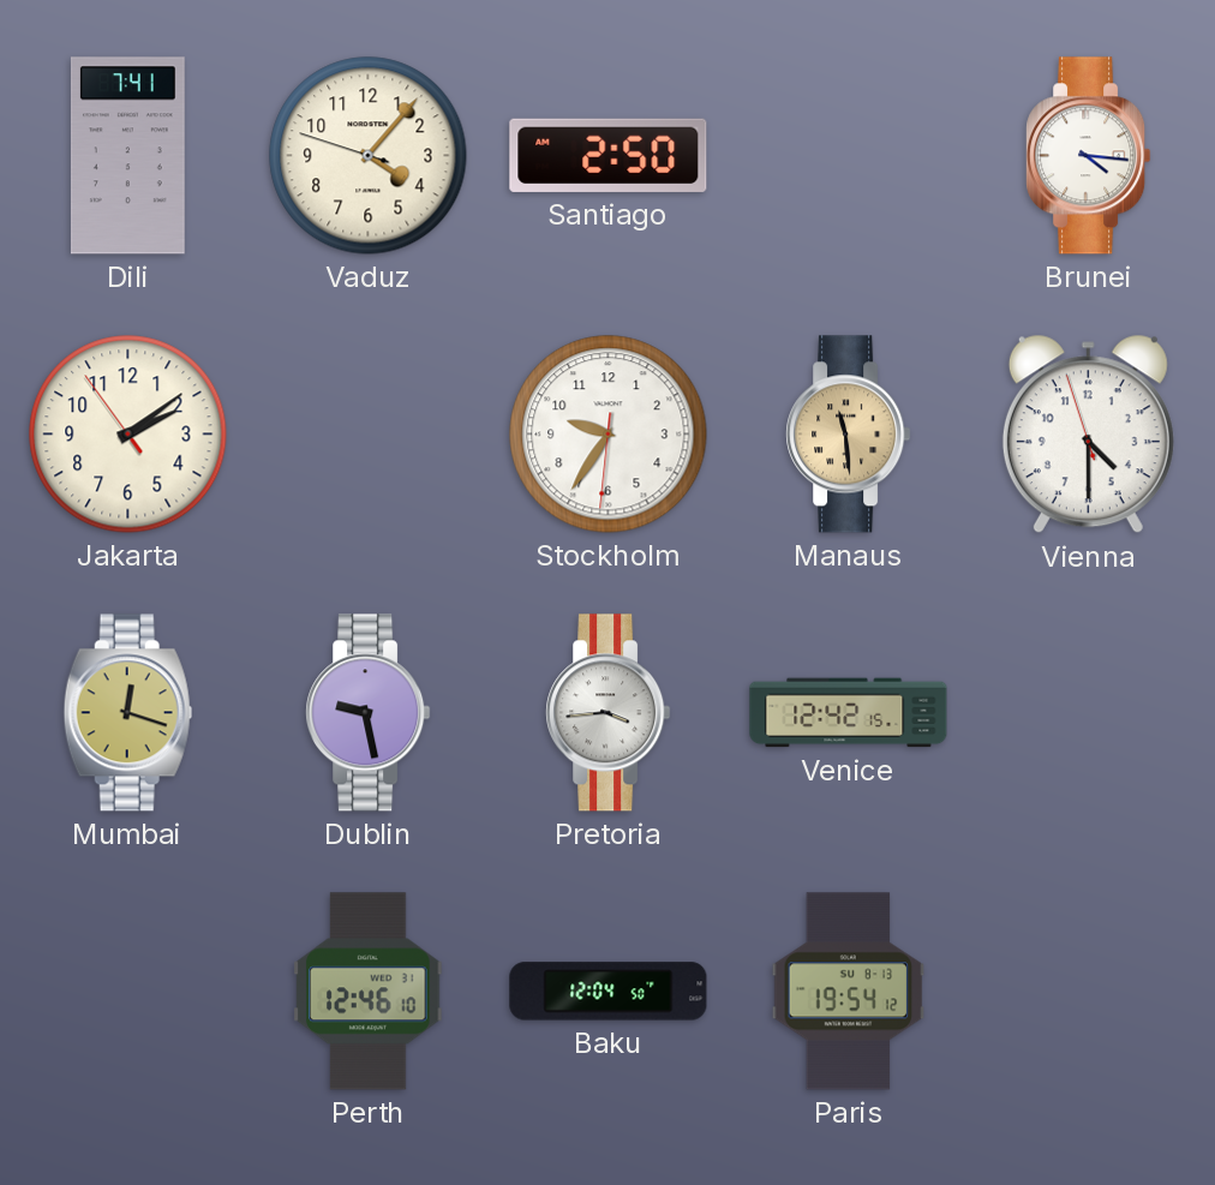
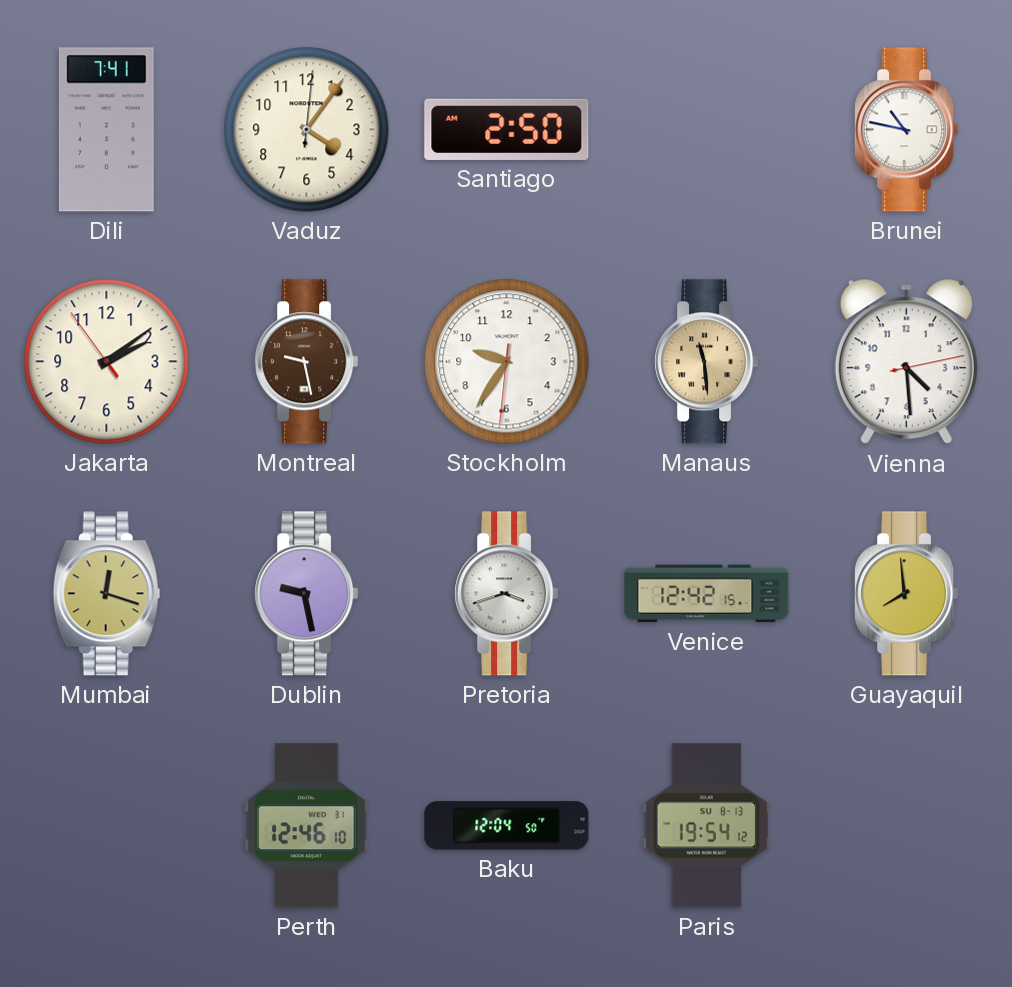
Vaduz: 4:06:48 -> 4:06:01
Brunei: 4:16 -> 10:47
Montreal: none -> 9:28
Vienna: 4:29:57 -> 4:29:13
Pretoria: 3:44 -> 3:42
Guayaquil: none -> 7:59
